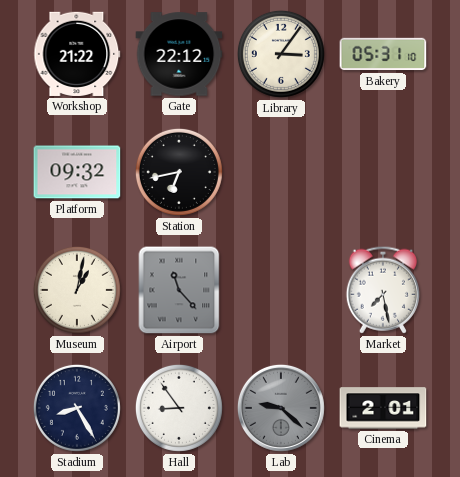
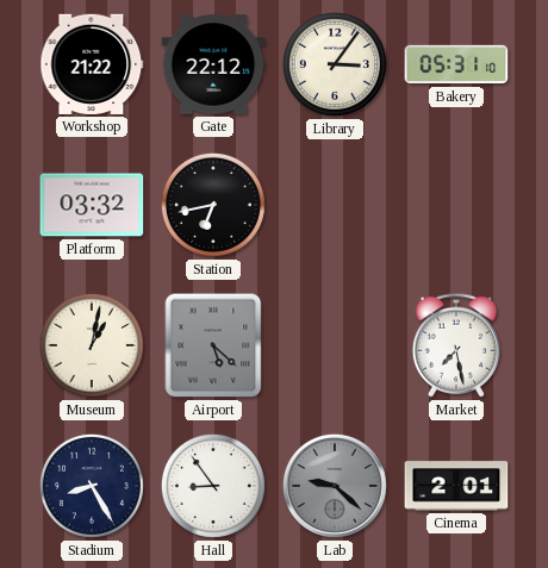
Platform: 09:32 -> 03:32
Airport: 11:23 -> 5:22
